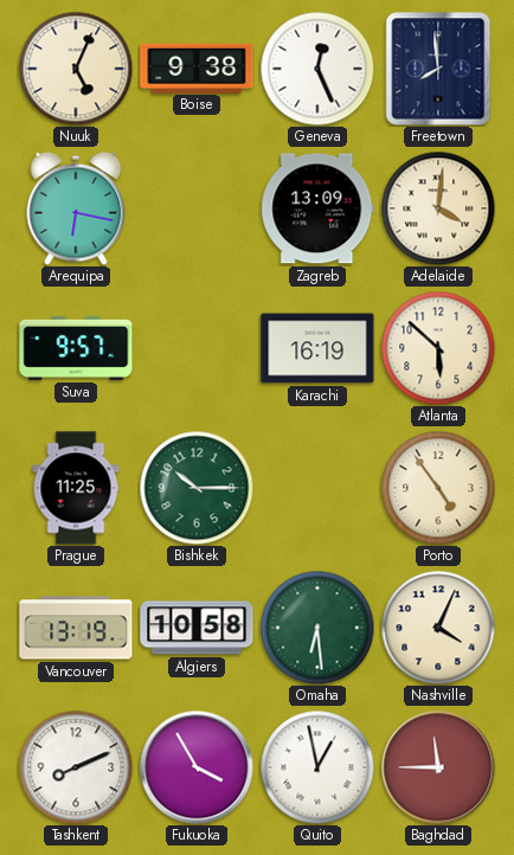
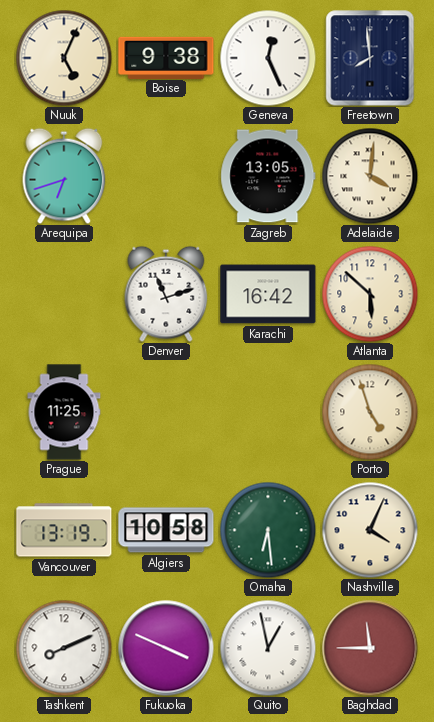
Arequipa: 6:17 -> 6:42
Zagreb: 13:09 -> 13:05
Suva: 9:57 -> none
Denver: none -> 11:12
Karachi: 16:19 -> 16:42
Bishkek: 10:15 -> none
Porto: 4:54 -> 4:57
Fukuoka: 3:55 -> 3:49
